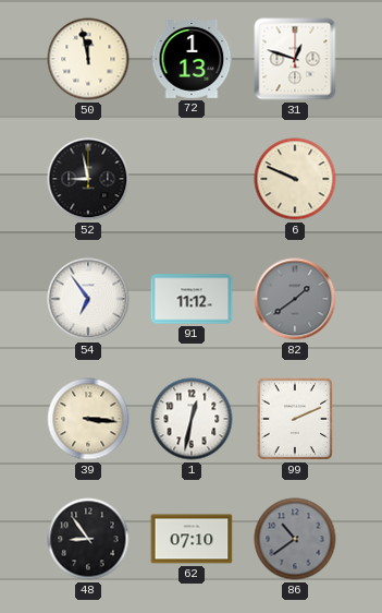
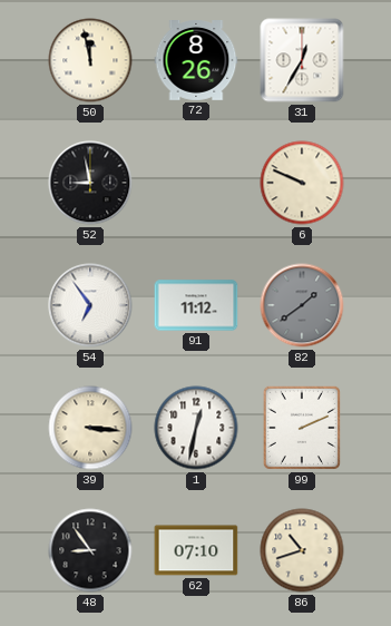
72: 1:13 -> 8:26
31: 12:48 -> 12:35
86: 10:39 -> 10:42
86 dial: grey -> cream
